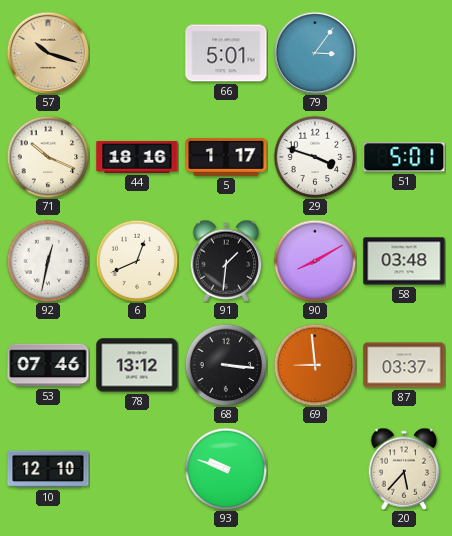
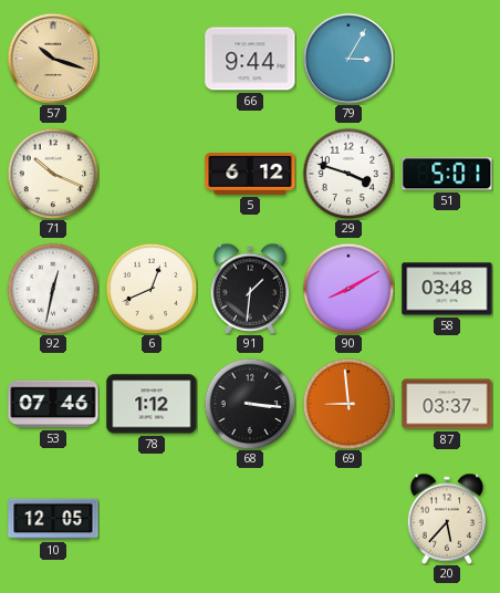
66: 5:01 -> 9:44
79: 3:06 -> 3:05
44: 18:16 -> none
5: 1:17 -> 6:12
78: 13:12 -> 1:12
10: 12:10 -> 12:05
93: 9:48 -> none
